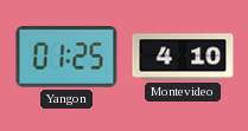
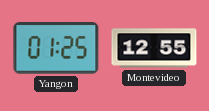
Montevideo: 4:10 -> 12:55
